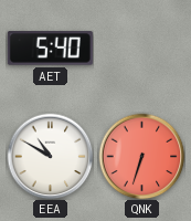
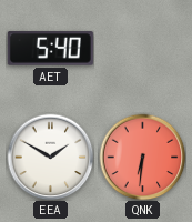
EEA: 10:50 -> 1:50
QNK: 6:33 -> 6:31
